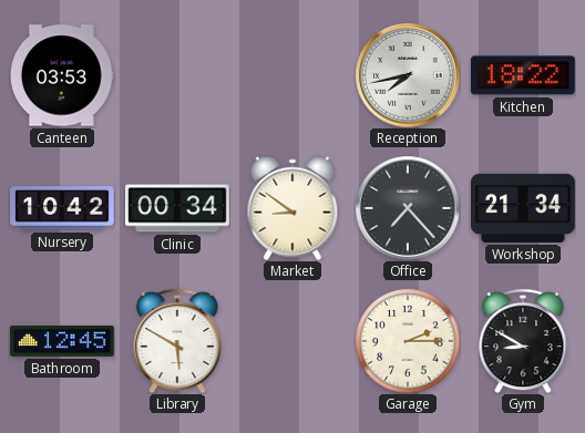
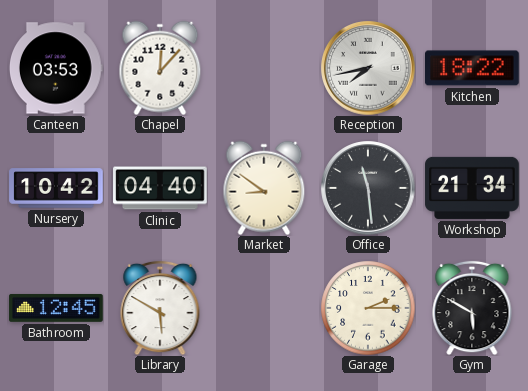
Chapel: none -> 12:07
Clinic: 00:34 -> 04:40
Office: 7:23 -> 11:29
Gym: 8:50 -> 5:50
